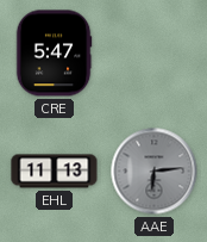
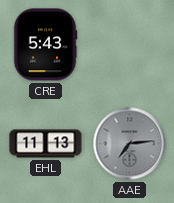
CRE: 5:47 -> 5:43
AAE: 6:14 -> 7:14
